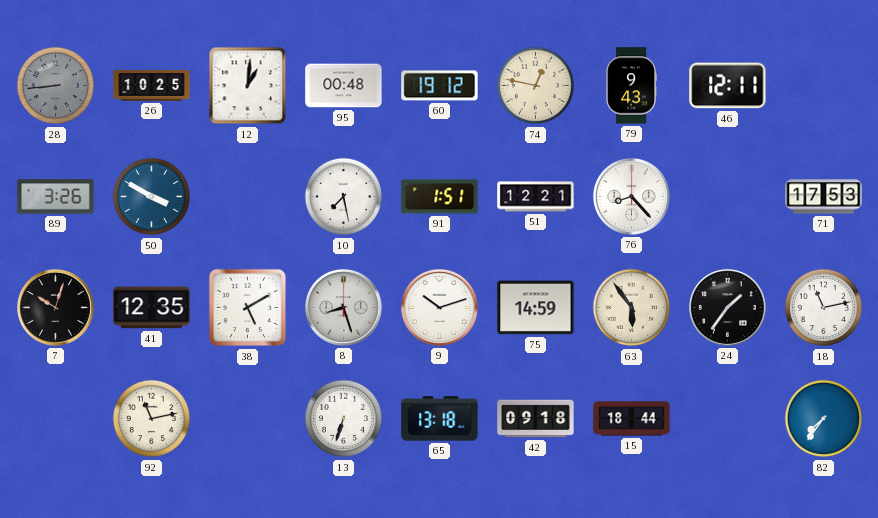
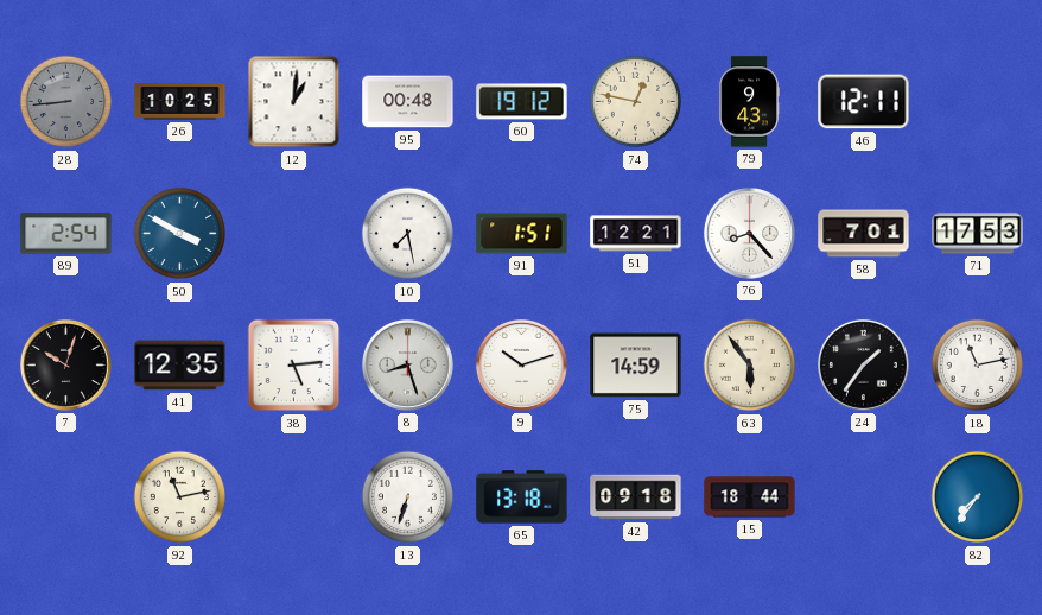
89: 3:26 -> 2:54
58: none -> 7:01
38: 5:10 -> 5:14
